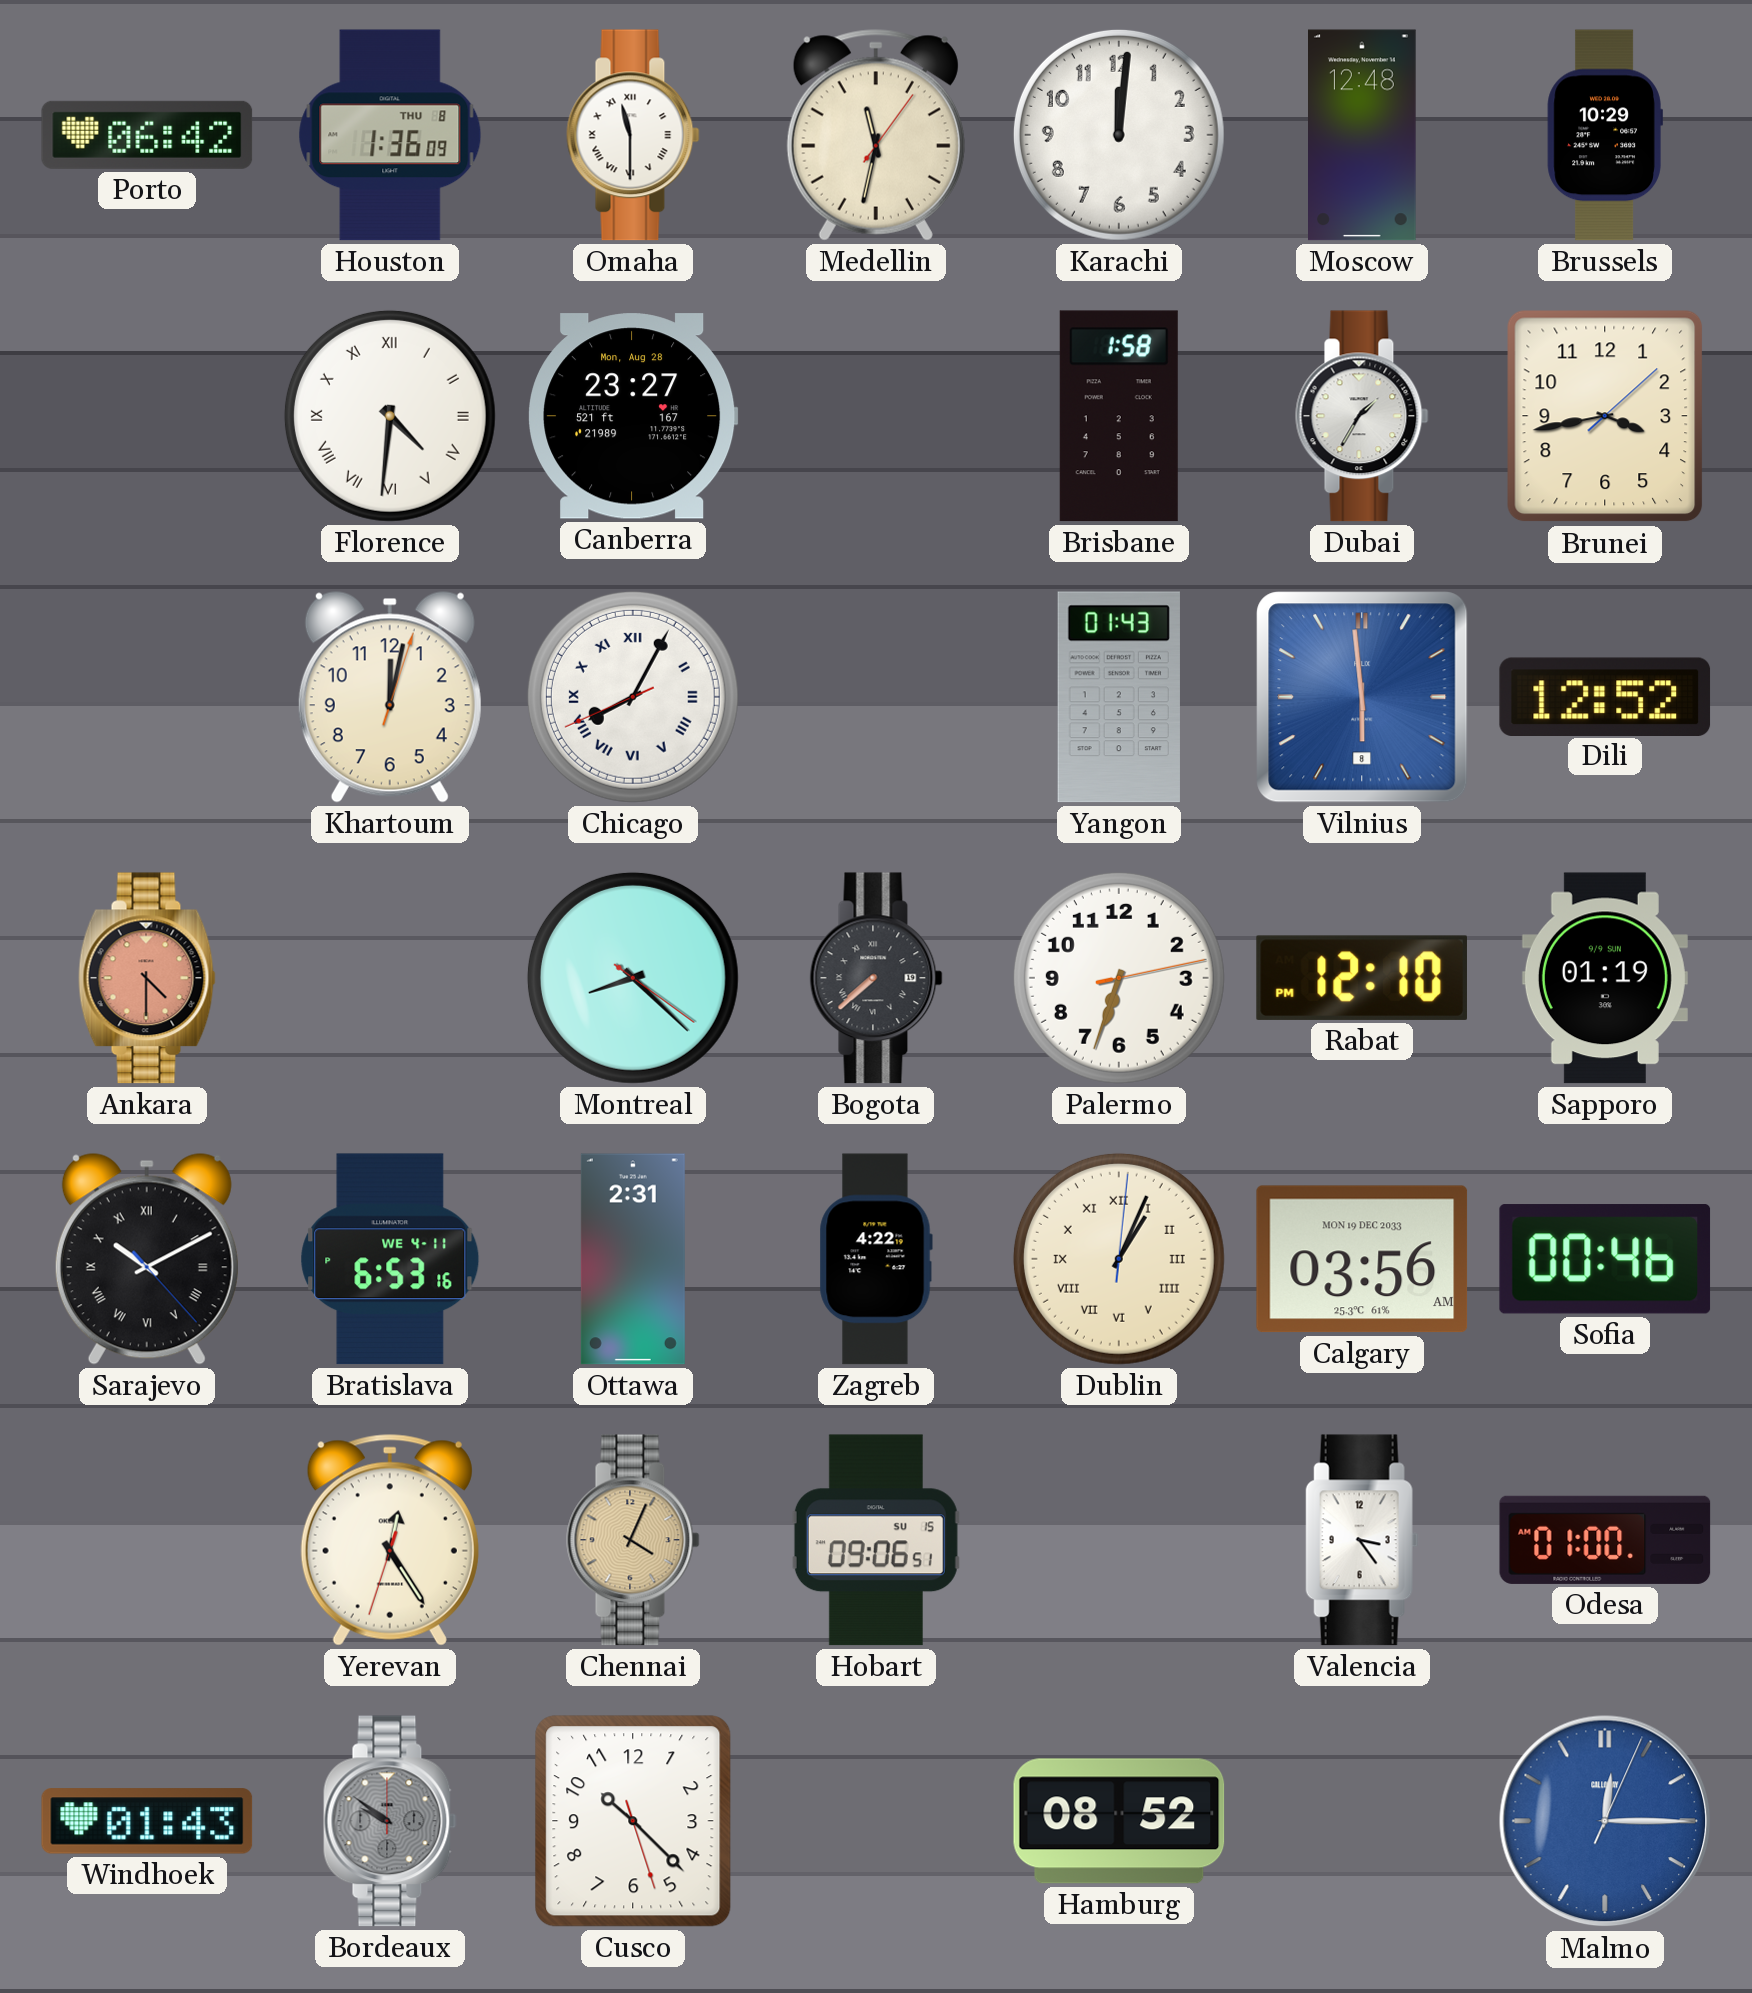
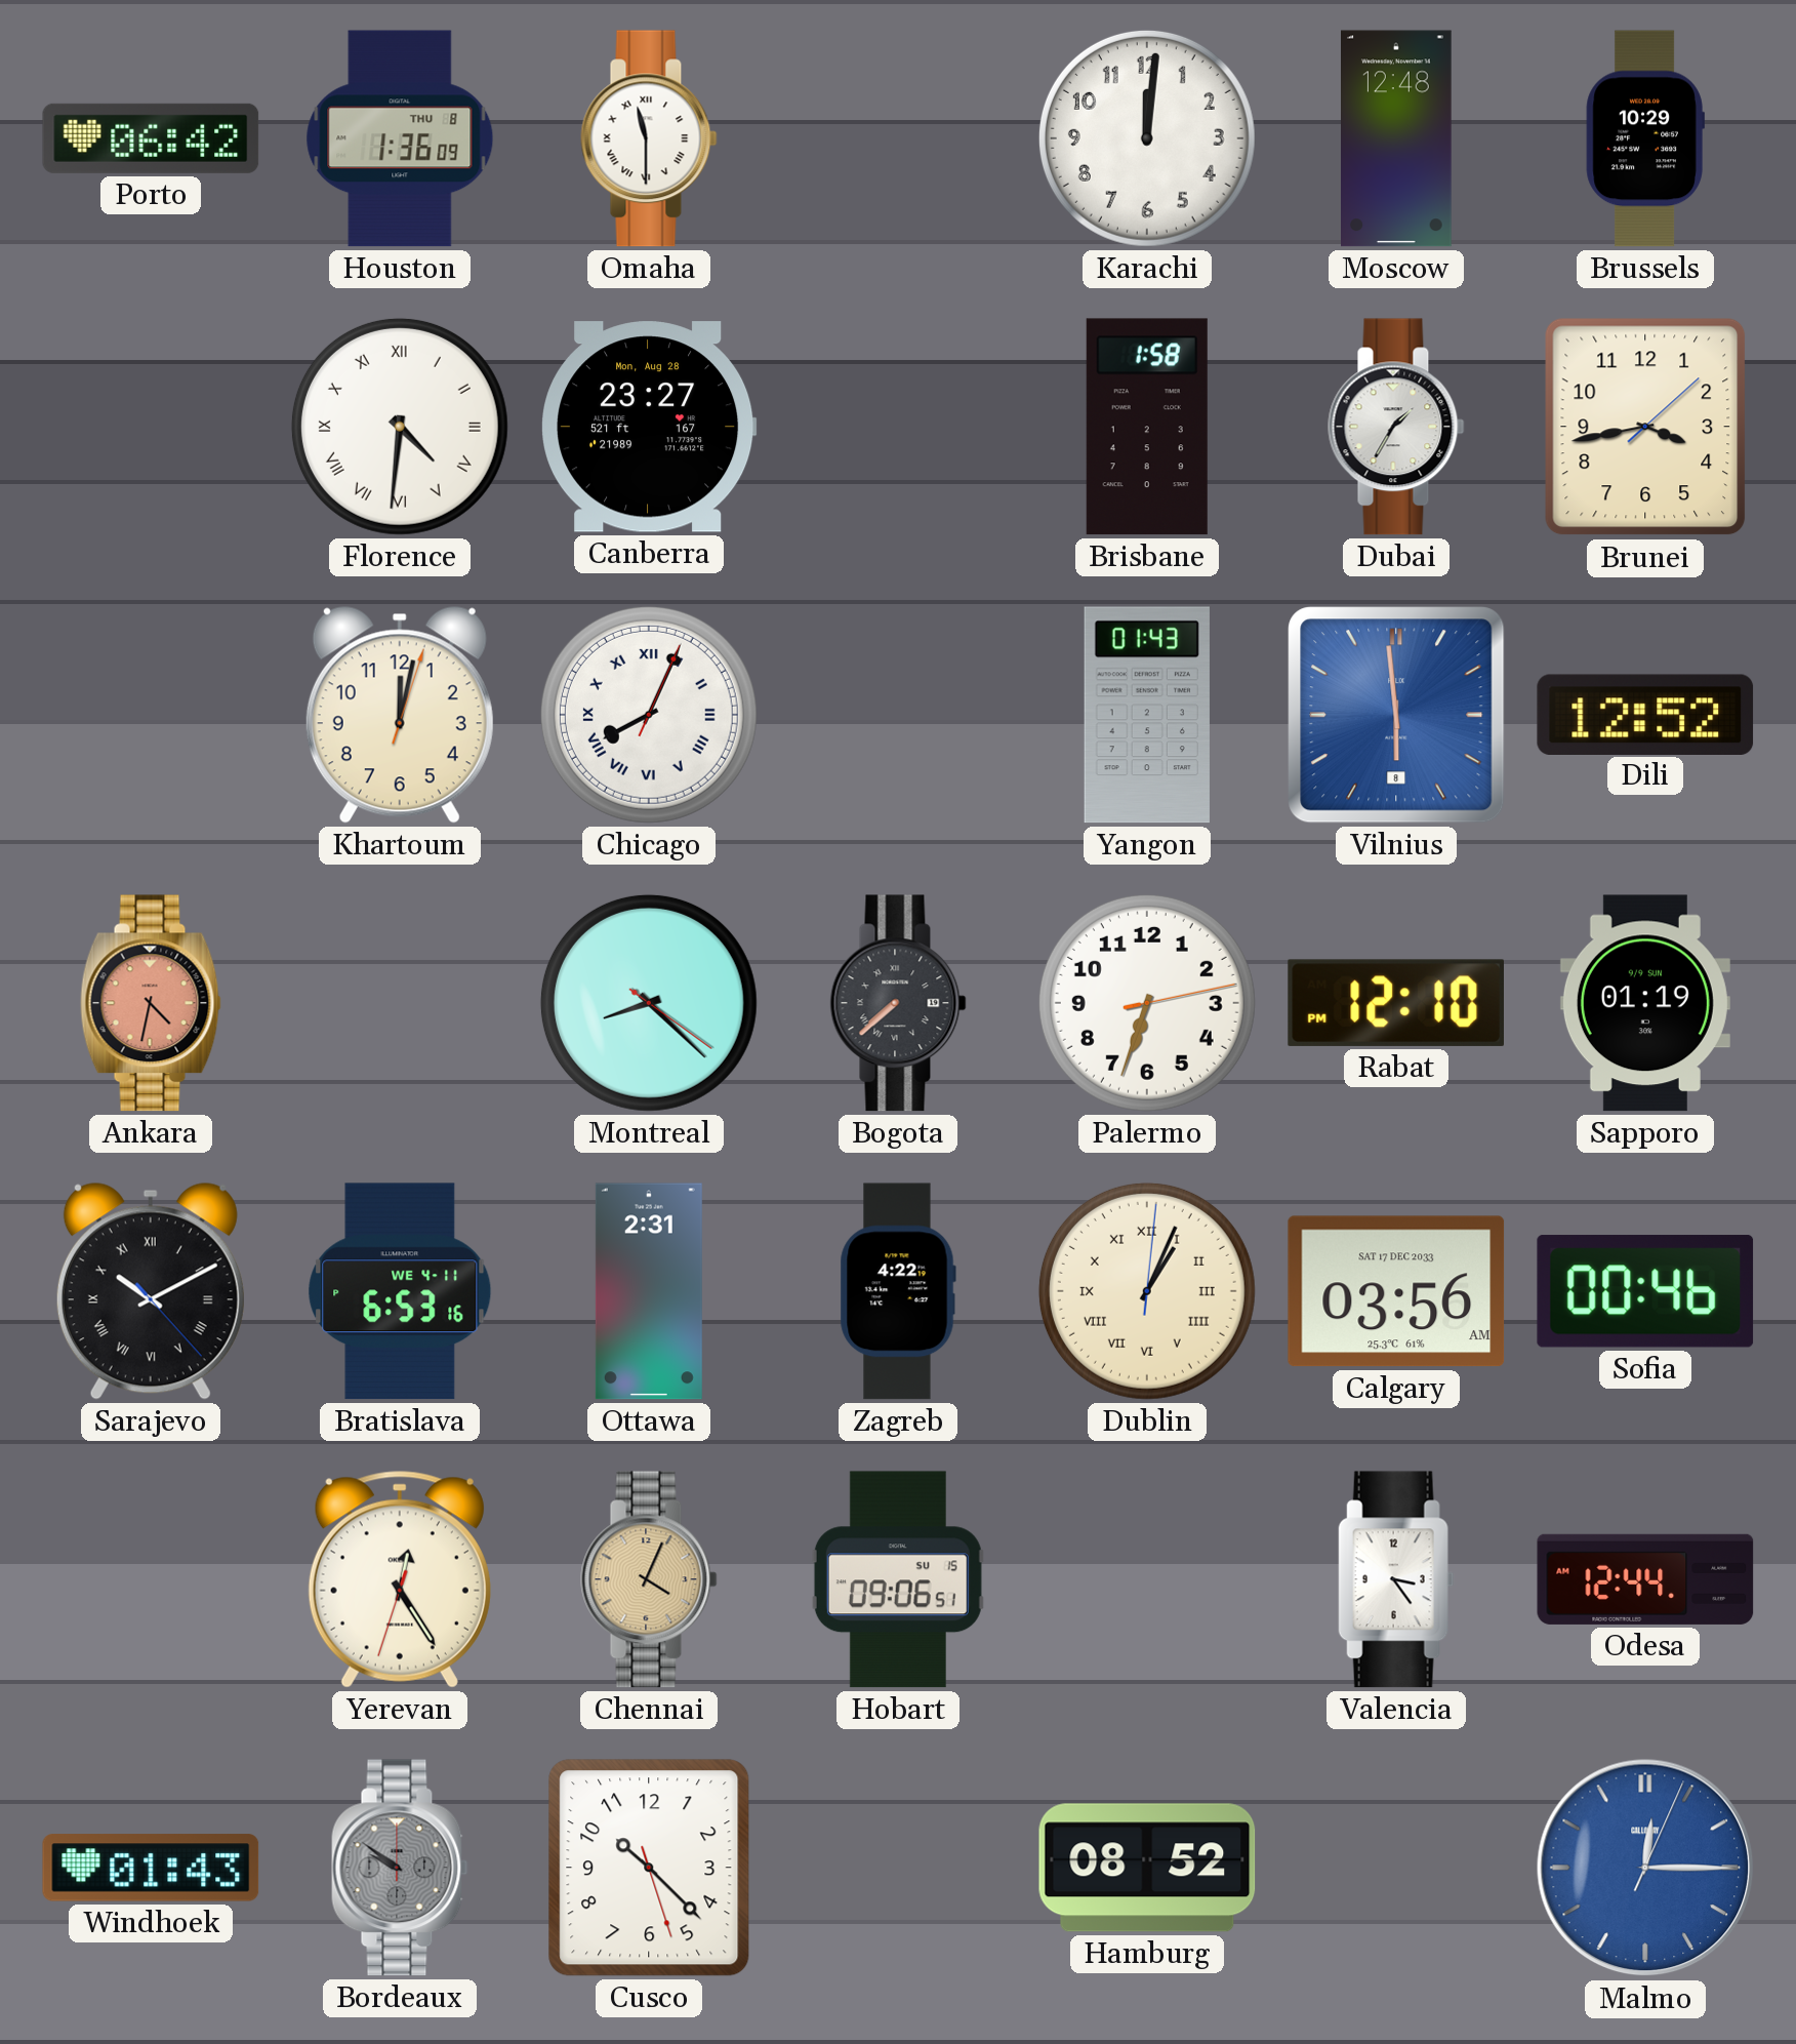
Medellin: 11:32 -> none
Chicago: 8:04:41 -> 8:04:04
Ankara: 4:30 -> 4:32
Calgary date: MON 19 DEC 2033 -> SAT 17 DEC 2033
Odesa: 01:00 -> 12:44
